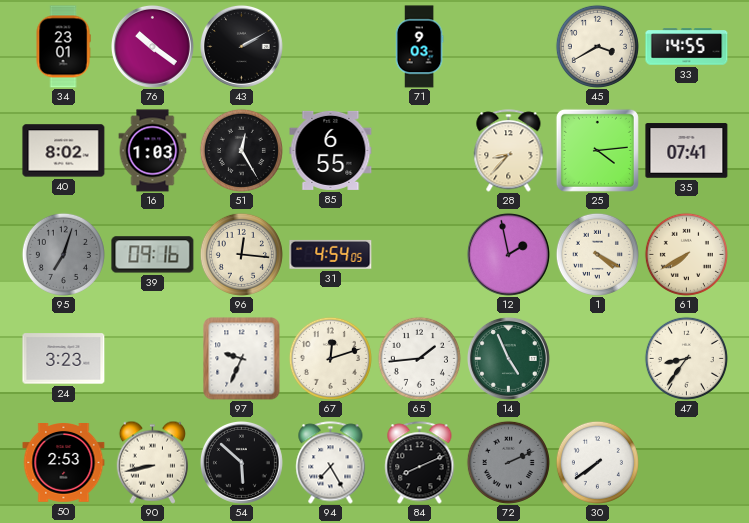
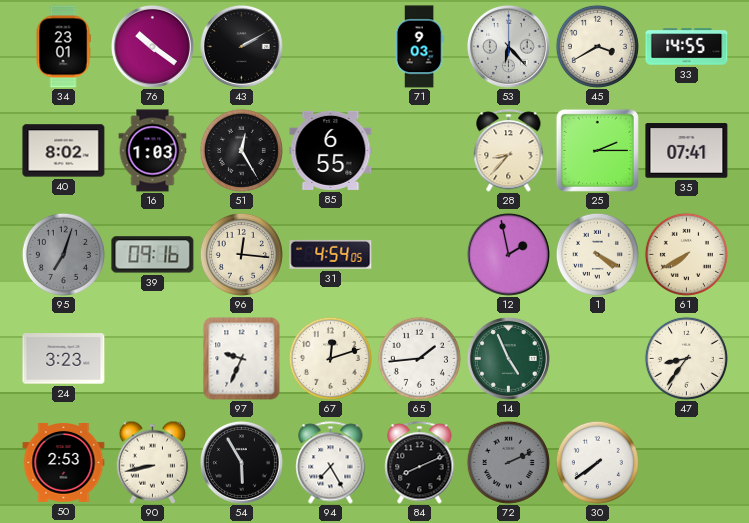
53: none -> 6:23
25: 4:14 -> 2:15
54: 5:52 -> 5:55
